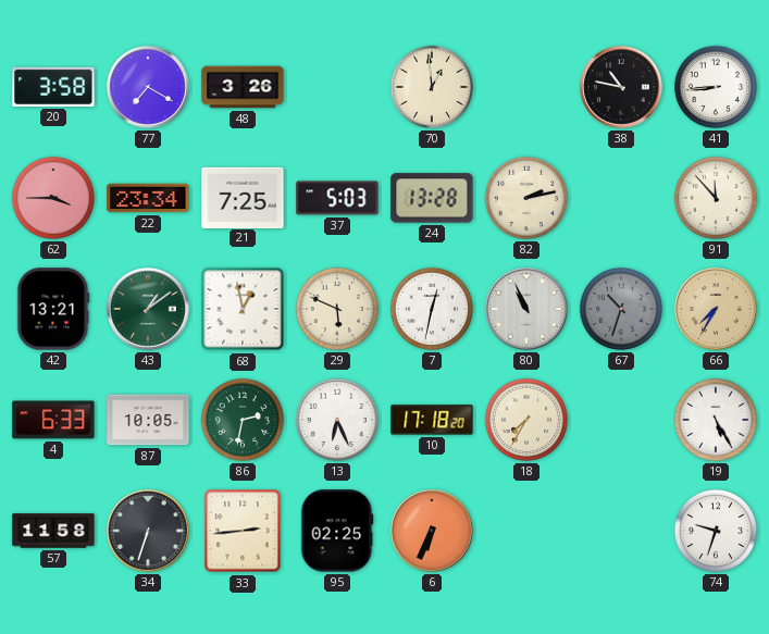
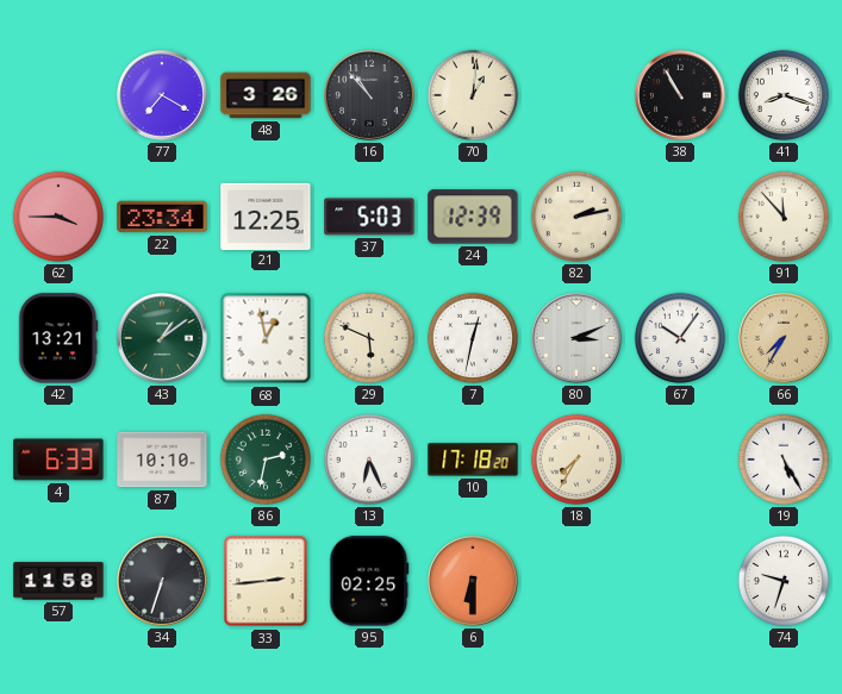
20: 3:58 -> none
16: none -> 10:53
70: 12:59 -> 1:01
38: 10:47 -> 10:55
41: 8:44 -> 8:18
21: 7:25 -> 12:25
24: 13:28 -> 12:39
80: 10:56 -> 3:11
67: 10:33 -> 10:06
67 dial: grey -> white
87: 10:05 -> 10:10
6: 6:34 -> 6:30
